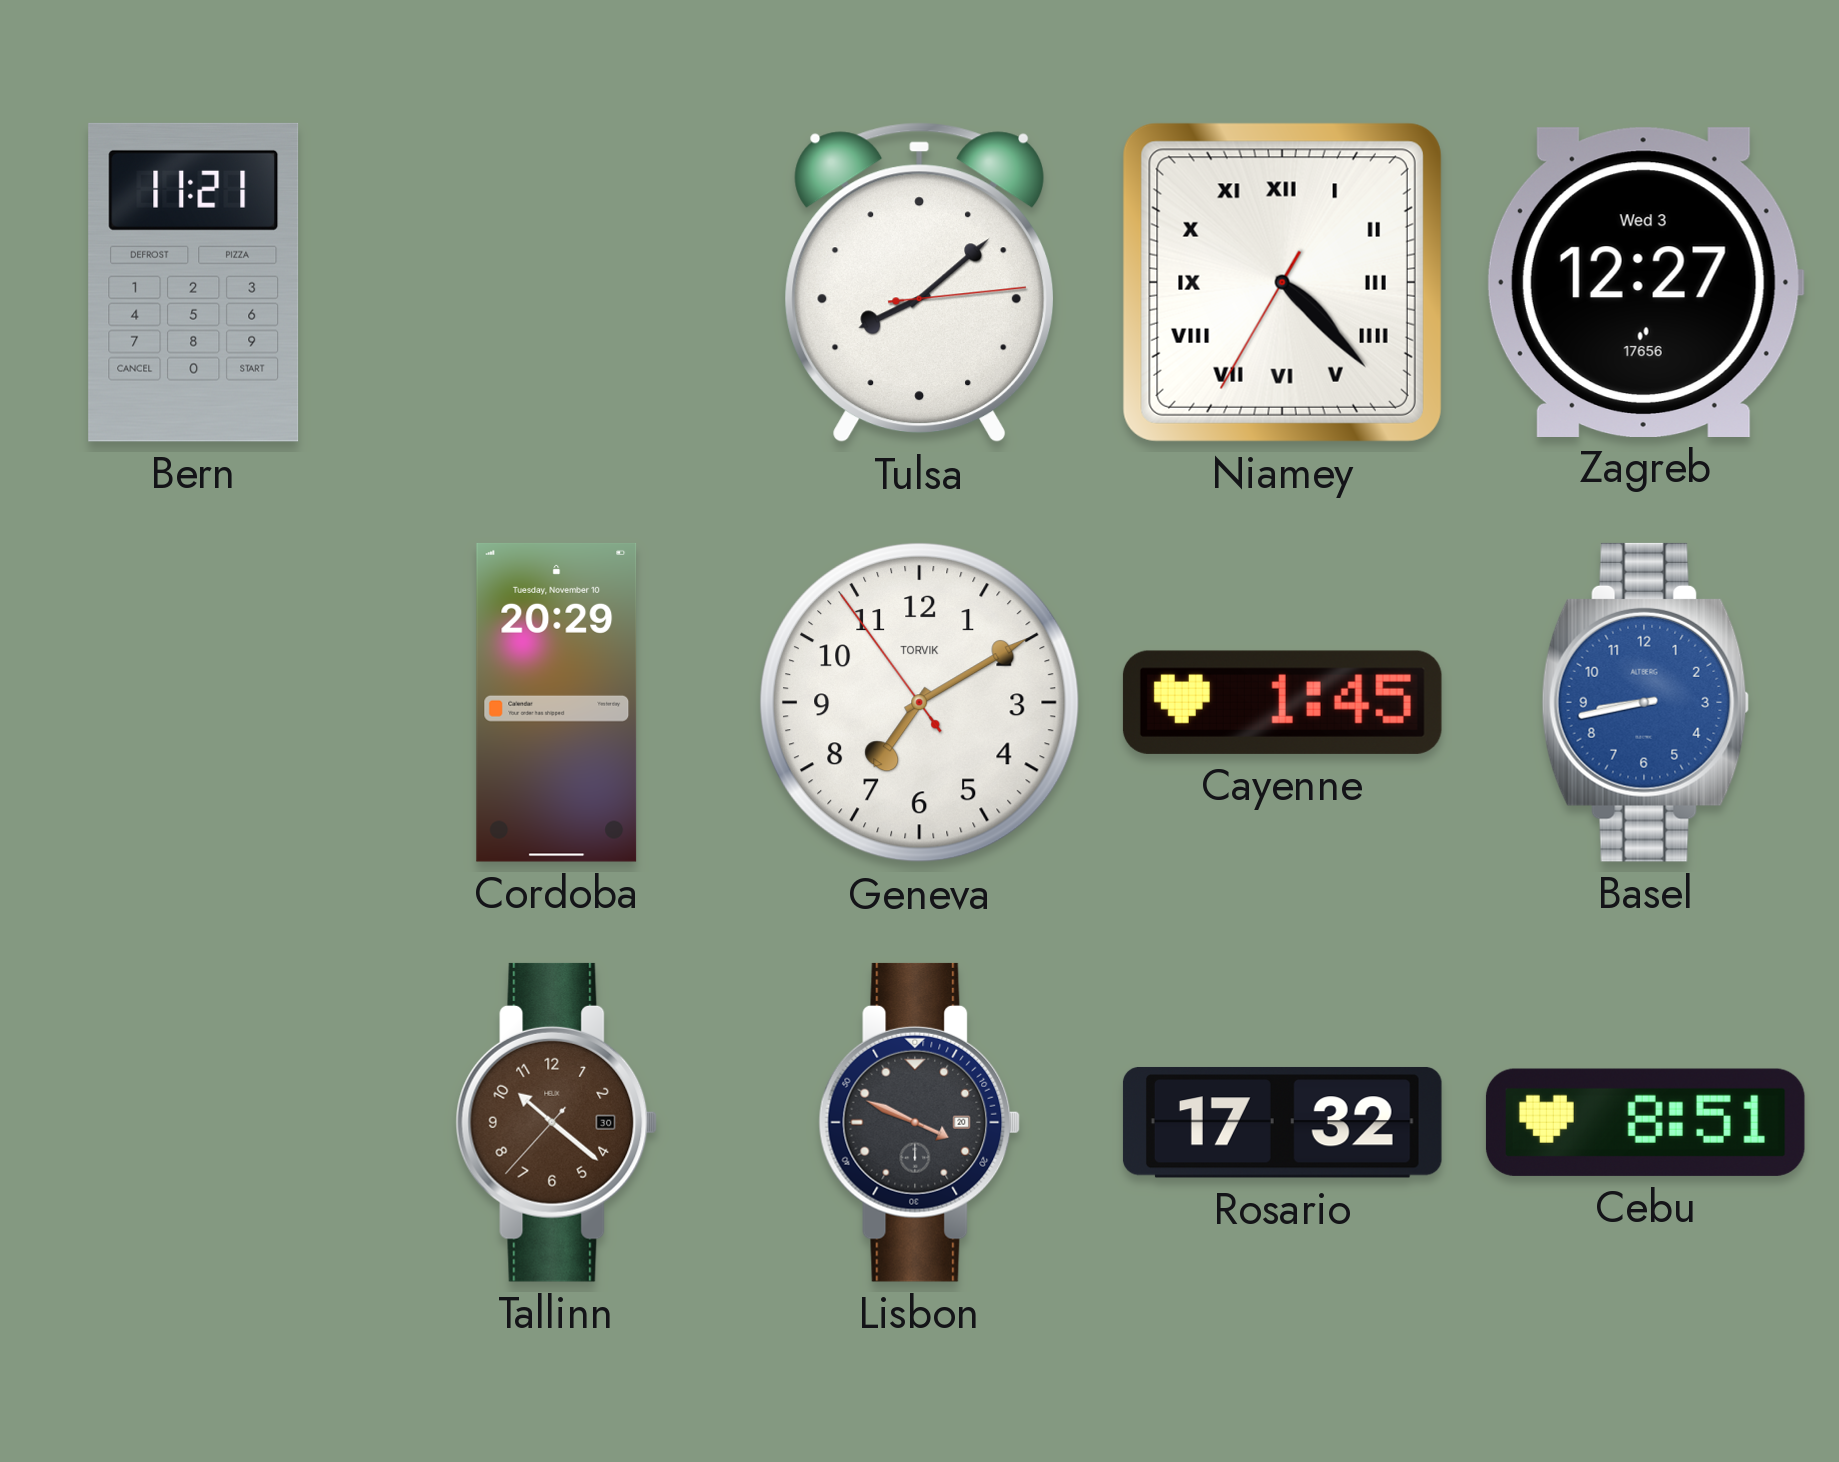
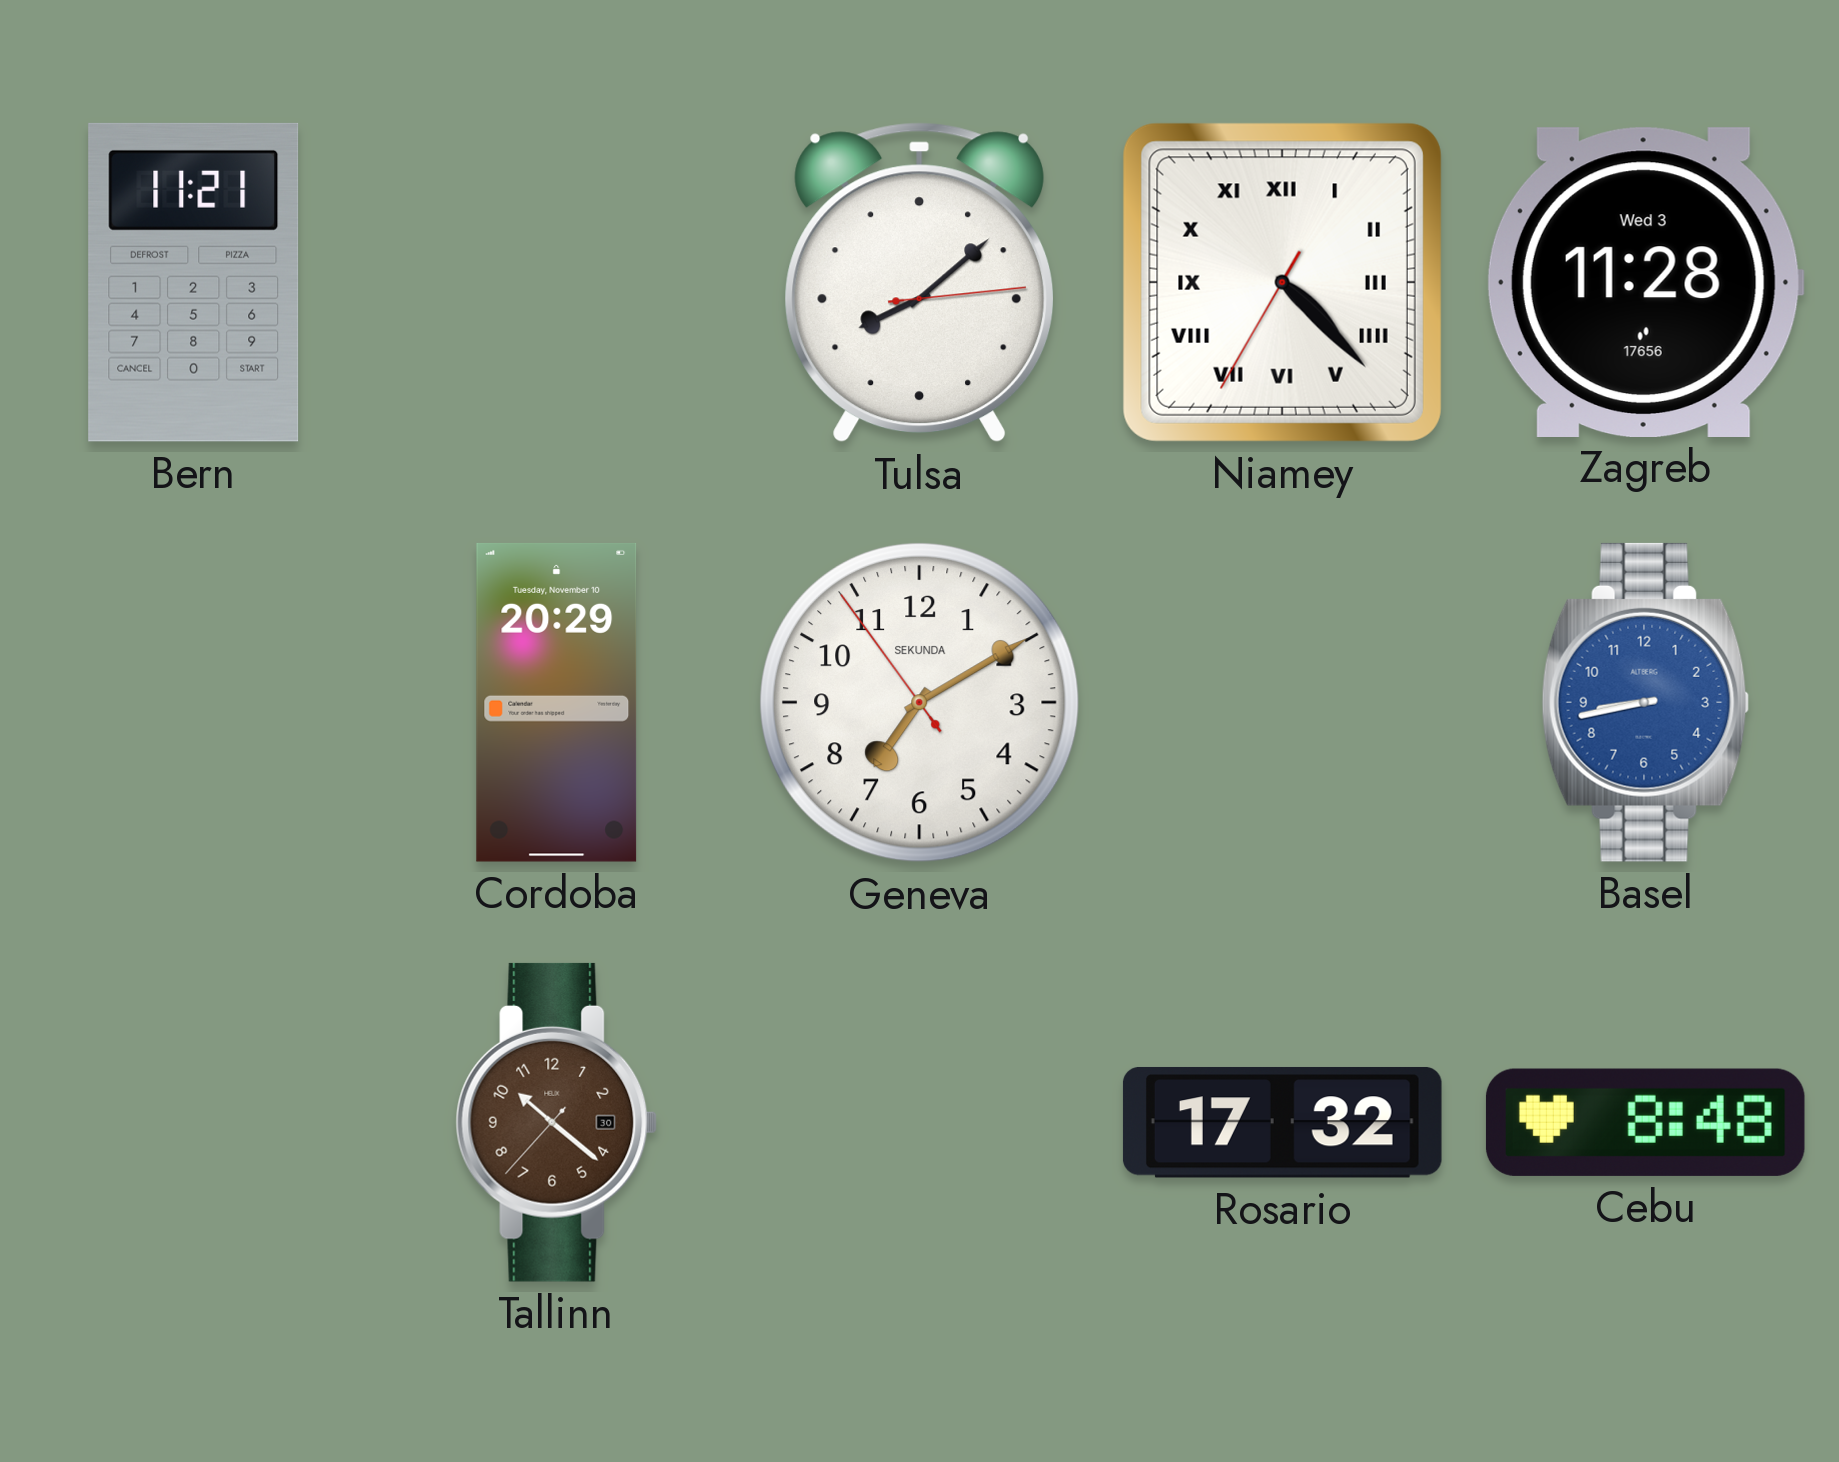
Zagreb: 12:27 -> 11:28
Geneva brand: TORVIK -> SEKUNDA
Cayenne: 1:45 -> none
Lisbon: 3:49 -> none
Cebu: 8:51 -> 8:48
